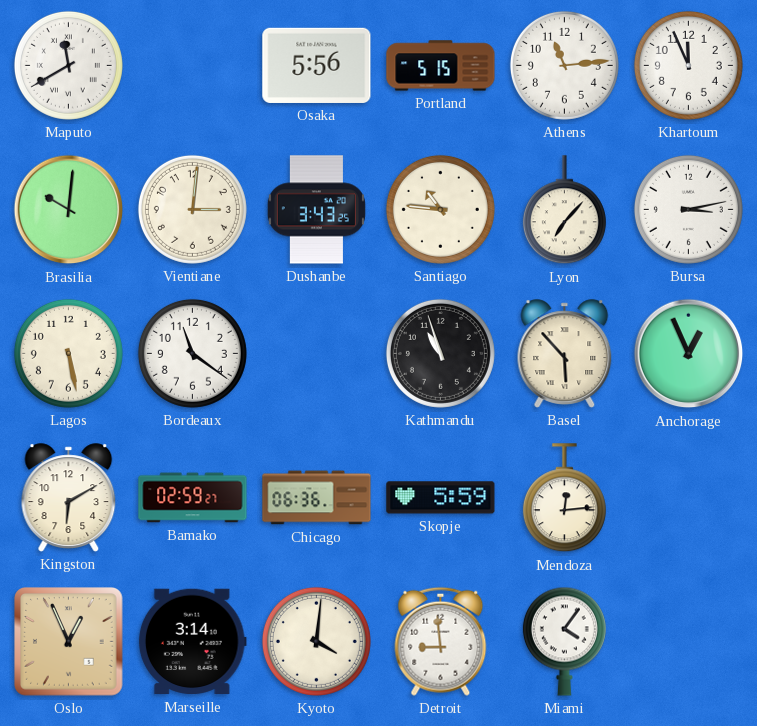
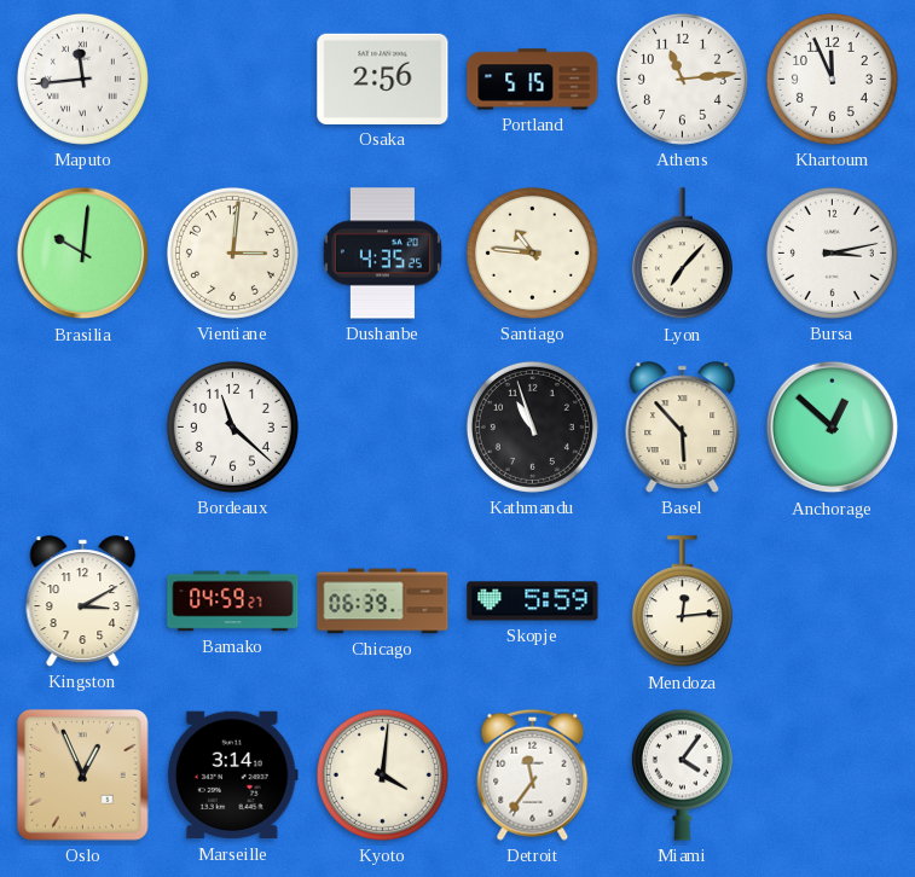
Maputo: 11:40 -> 11:44
Osaka: 5:56 -> 2:56
Dushanbe: 3:43 -> 4:35
Lagos: 5:28 -> none
Bordeaux: 11:21 -> 11:22
Anchorage: 12:56 -> 12:52
Kingston: 6:10 -> 3:10
Bamako: 02:59 -> 04:59
Chicago: 06:36 -> 06:39
Detroit: 8:59 -> 11:36
